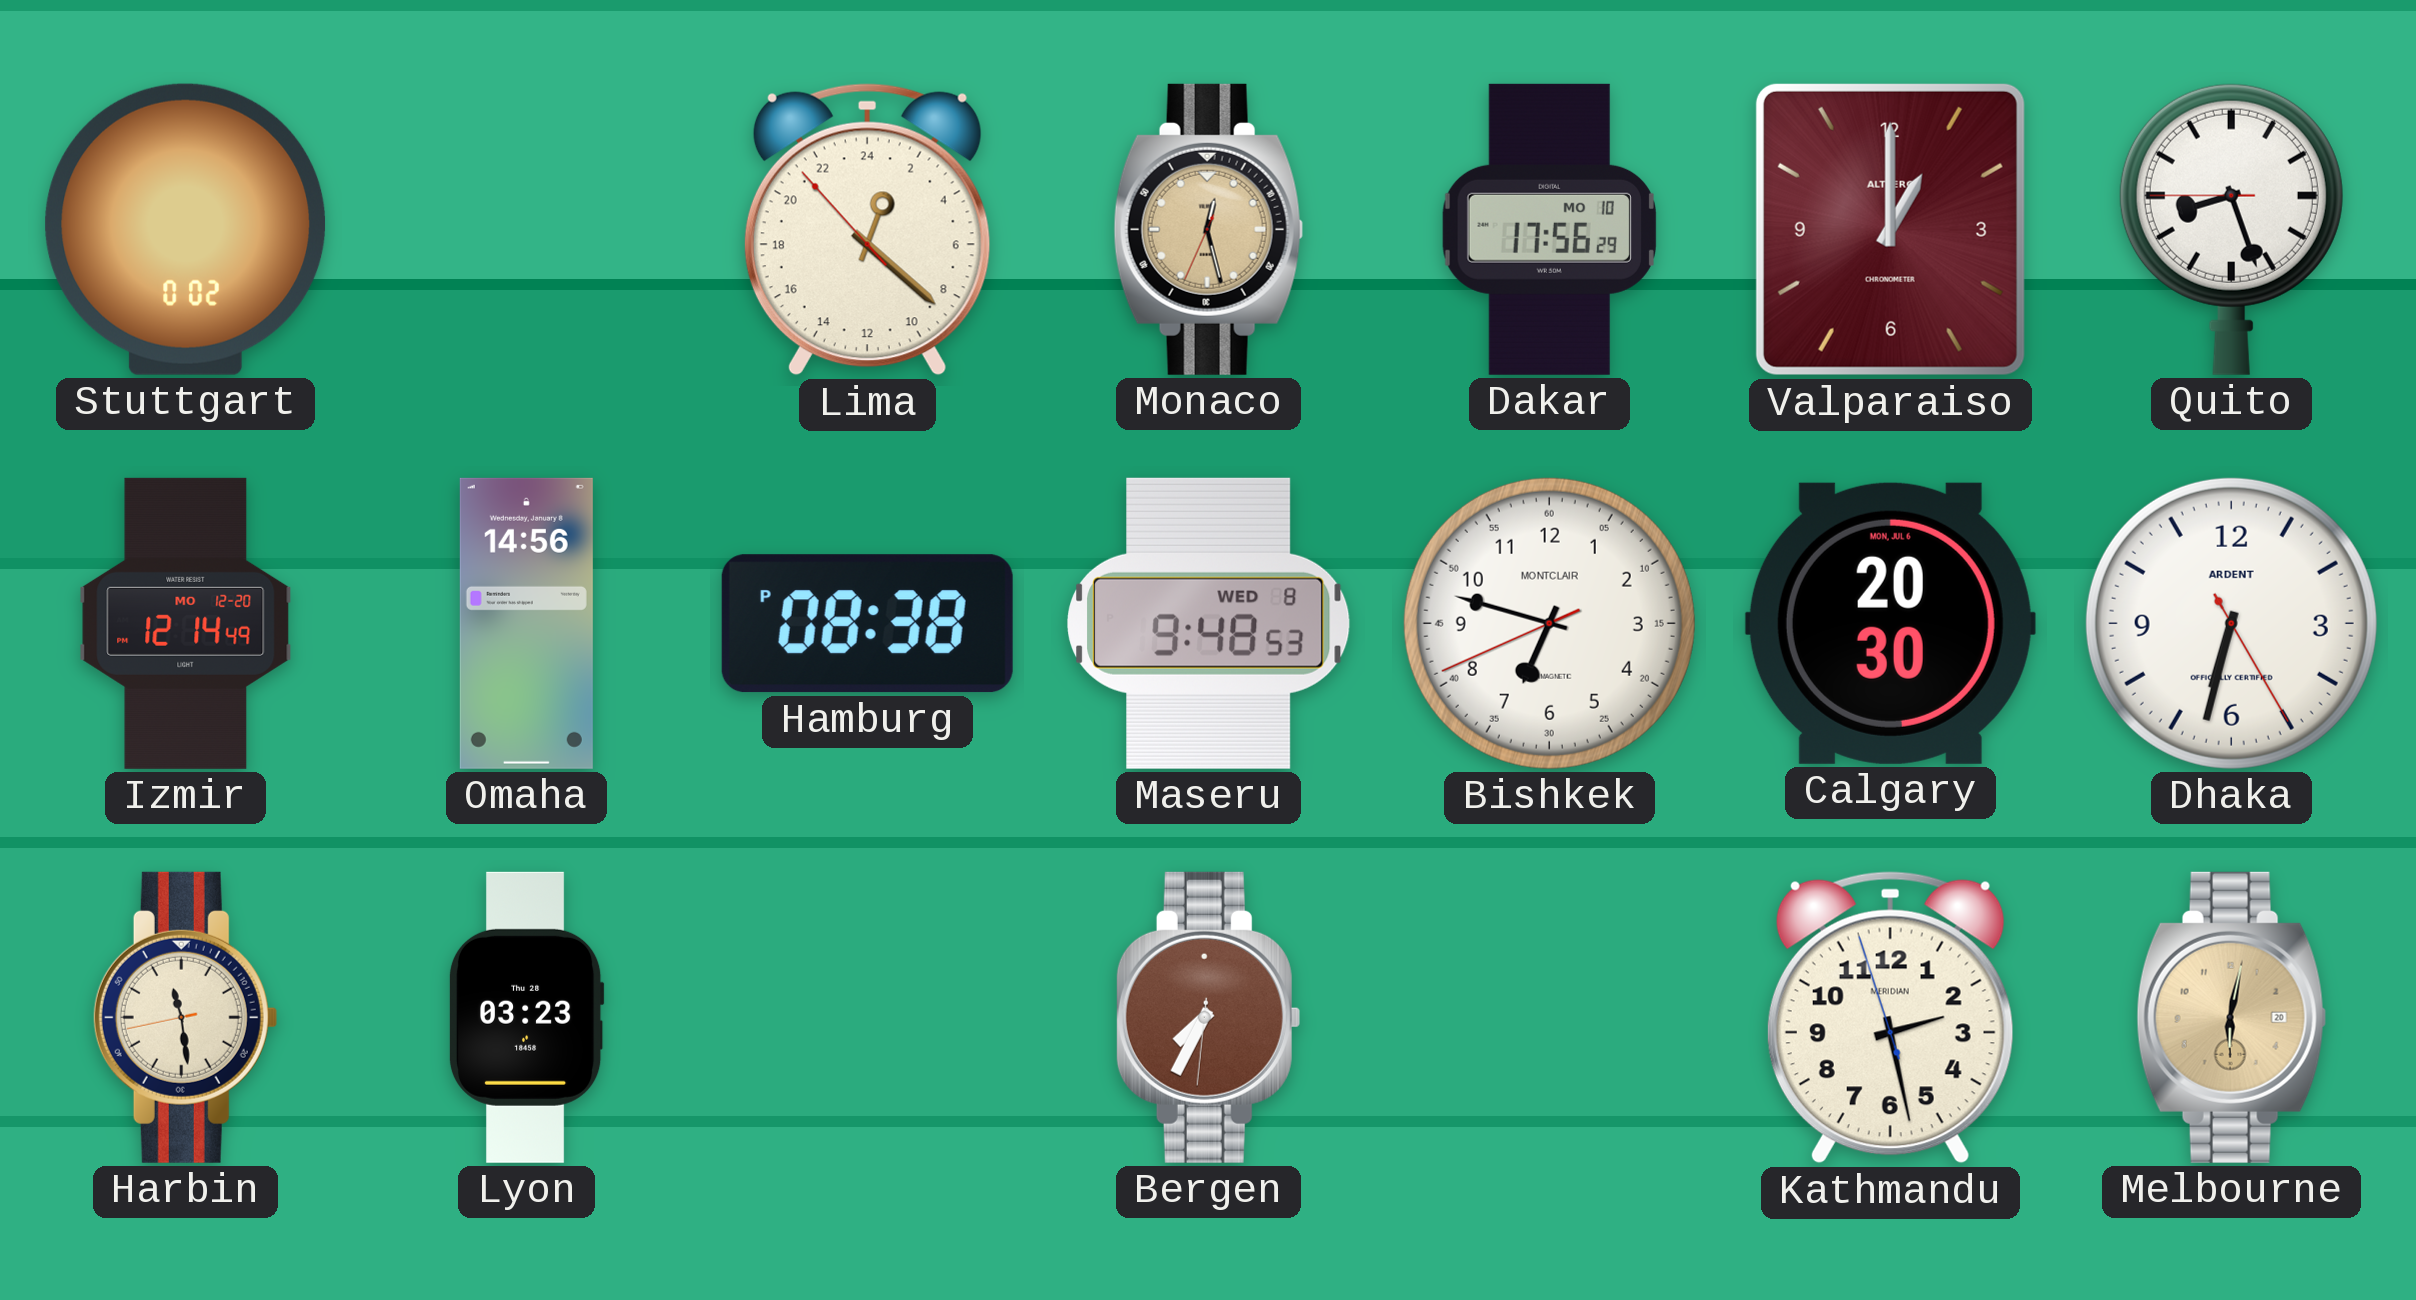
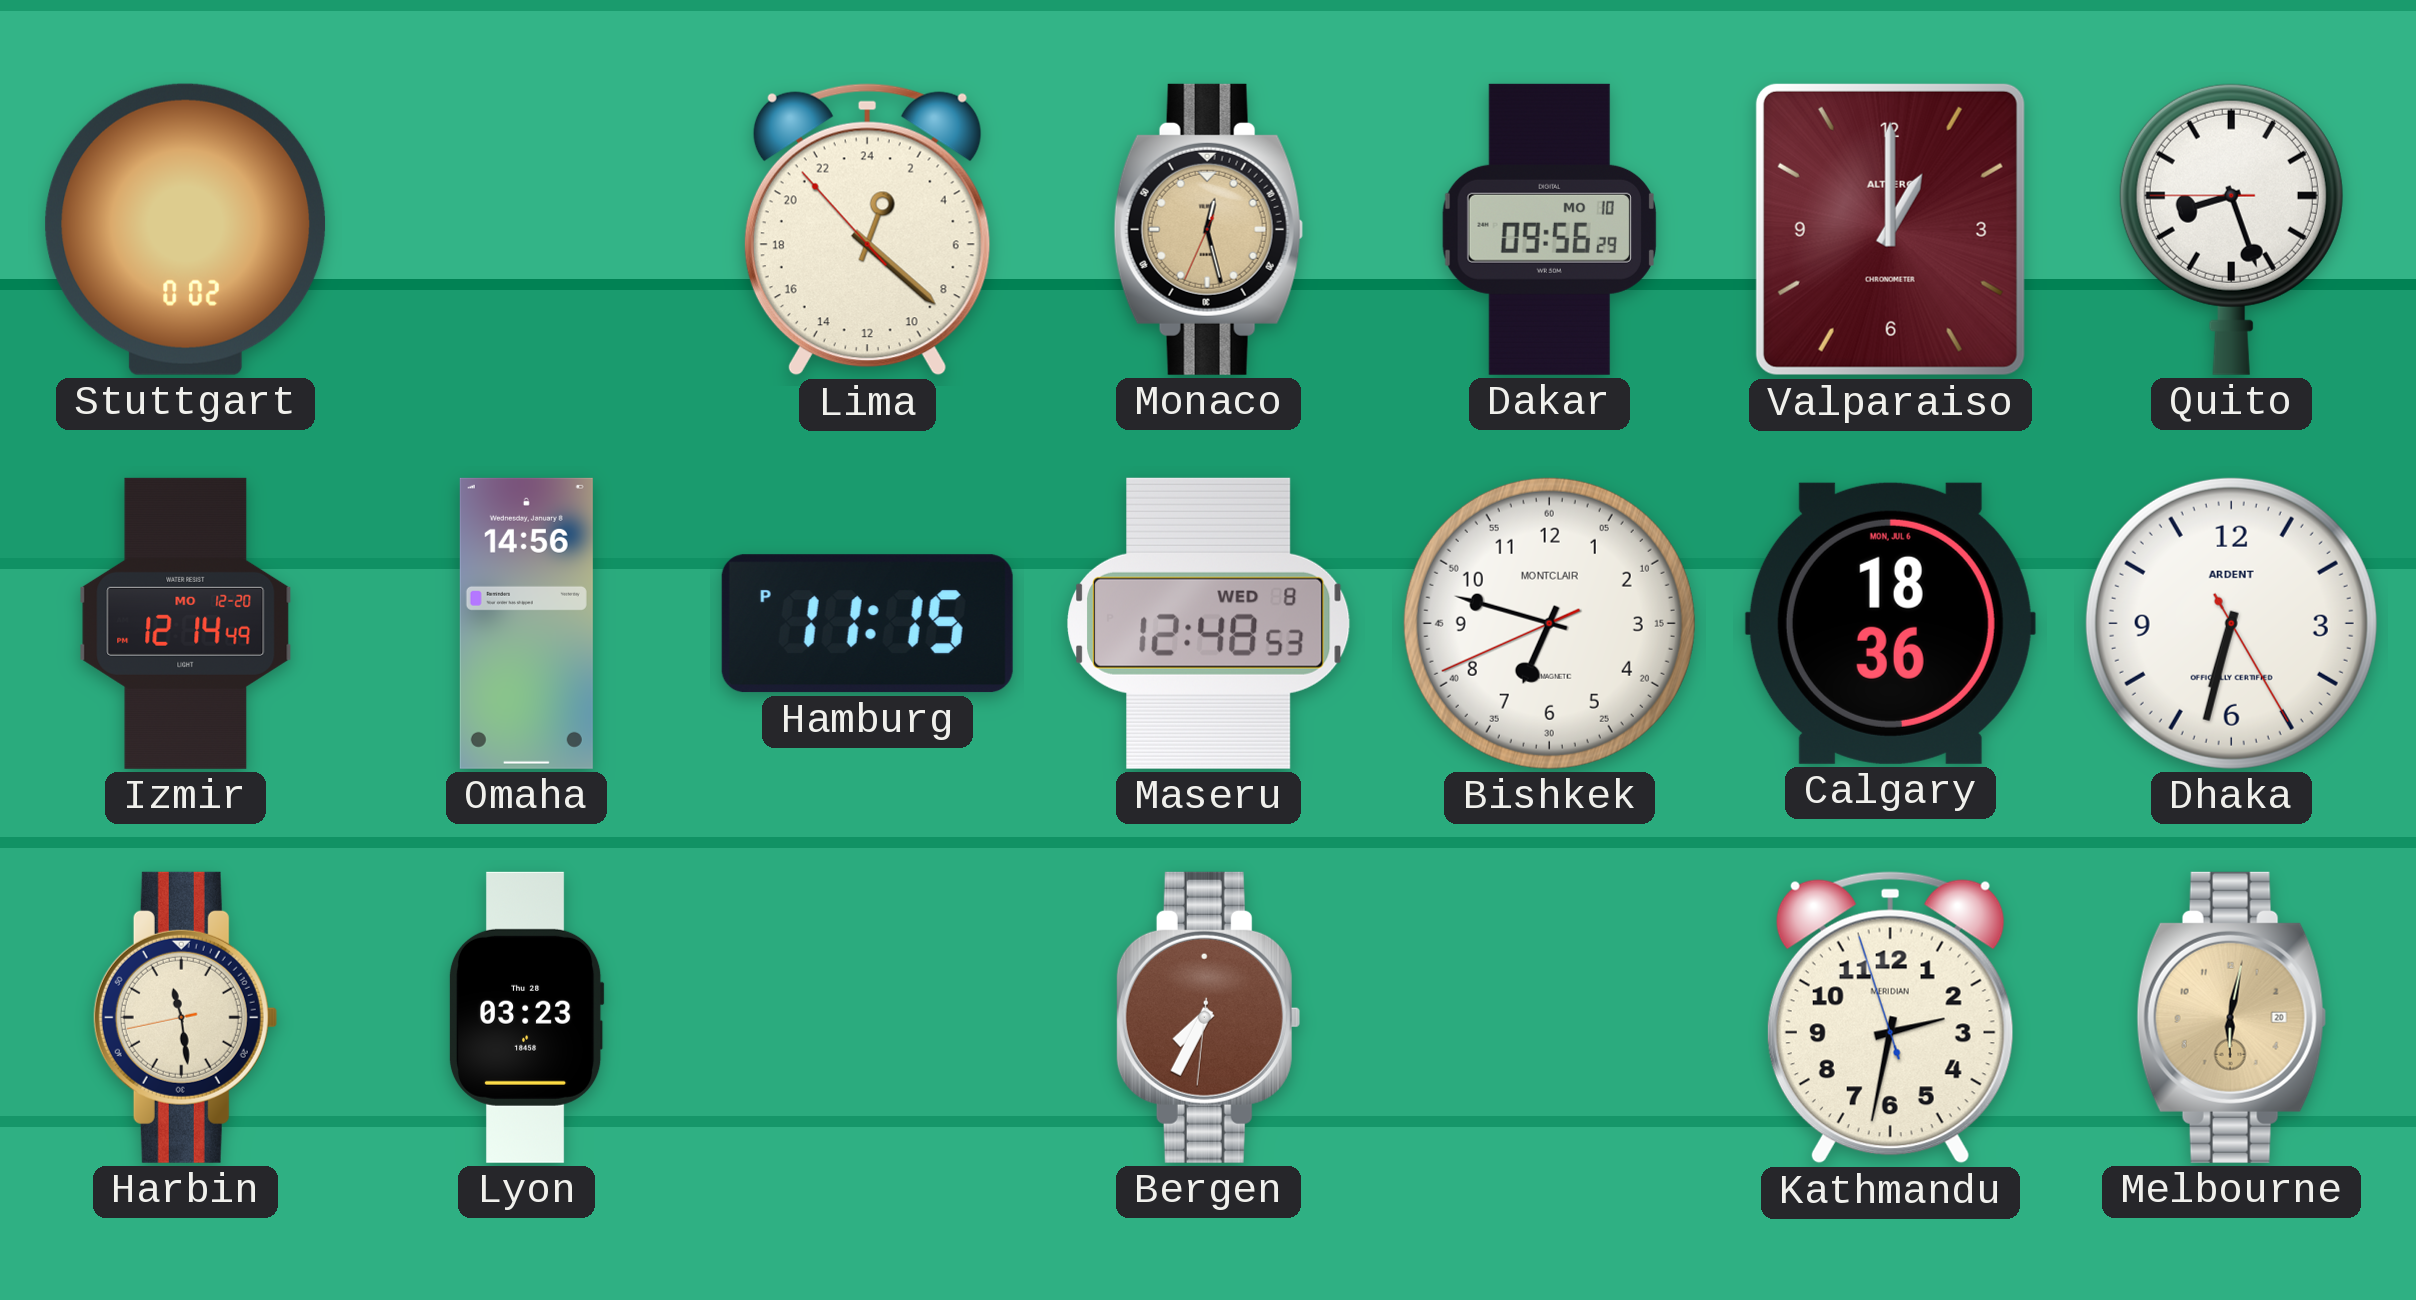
Dakar: 17:56 -> 09:56
Hamburg: 08:38 -> 11:15
Maseru: 9:48 -> 12:48
Calgary: 20:30 -> 18:36
Kathmandu: 2:27 -> 2:31
